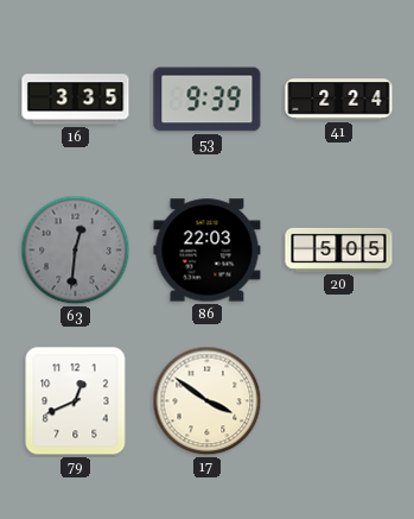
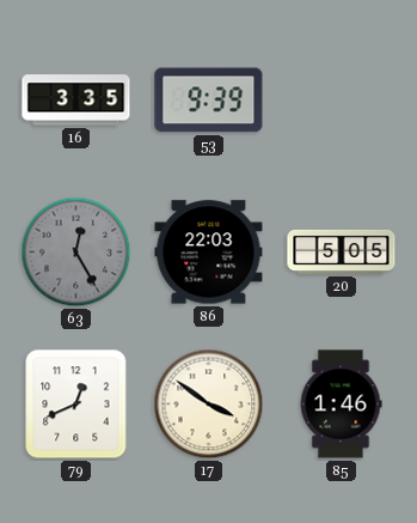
41: 2:24 -> none
63: 12:31 -> 12:25
85: none -> 1:46
